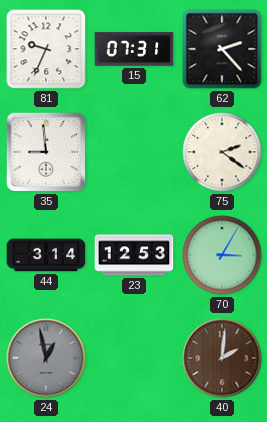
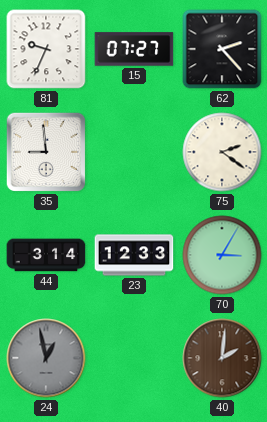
15: 07:31 -> 07:27
23: 12:53 -> 12:33
